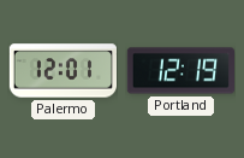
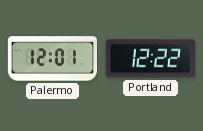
Portland: 12:19 -> 12:22
